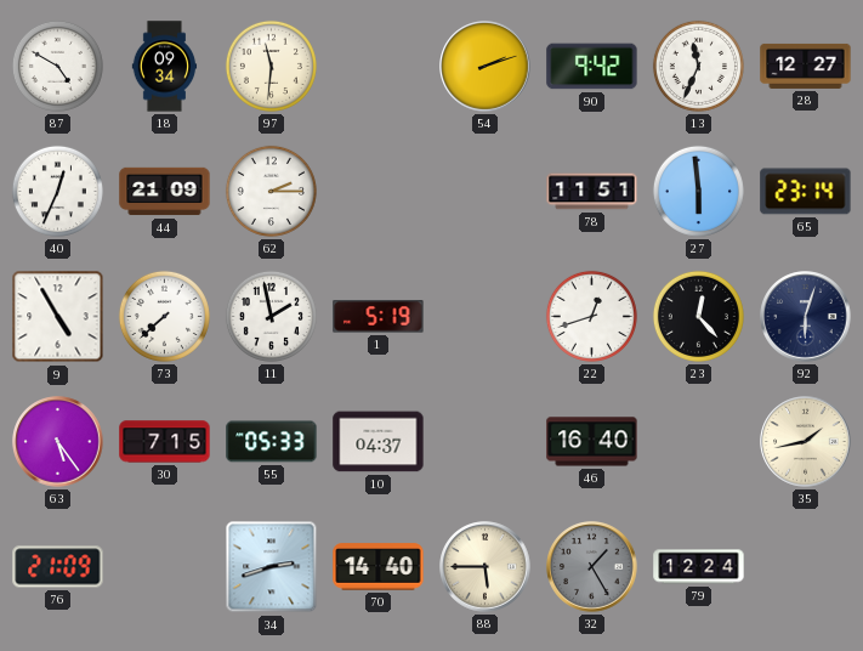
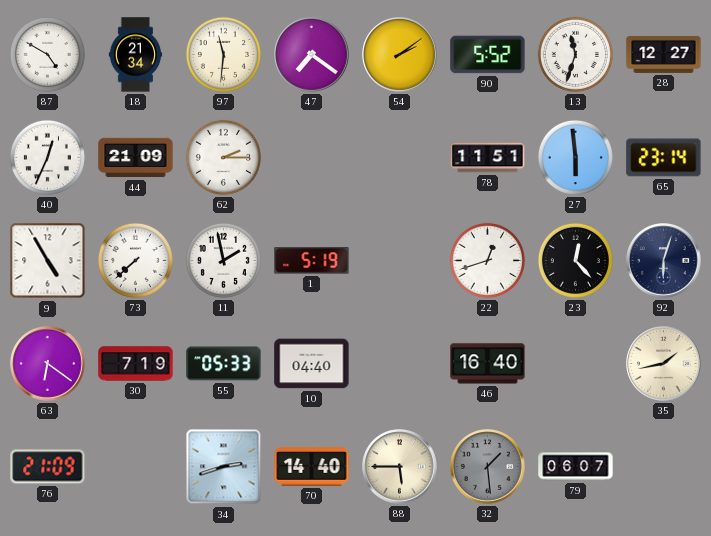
18: 09:34 -> 21:34
47: none -> 7:21
54: 2:12 -> 2:09
90: 9:42 -> 5:52
13: 11:34 -> 11:33
63: 5:24 -> 6:21
30: 7:15 -> 7:19
10: 04:37 -> 04:40
32: 1:25 -> 1:29
79: 12:24 -> 06:07
